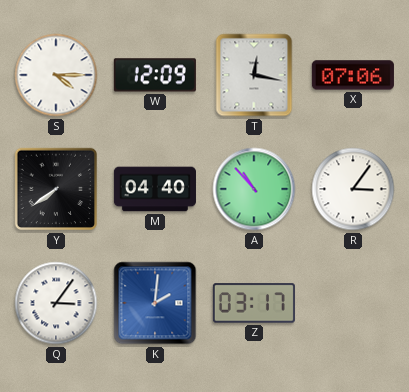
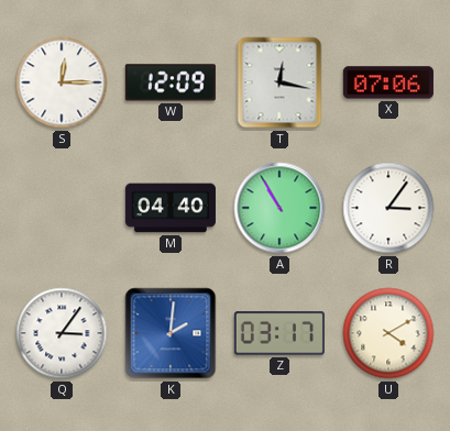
S: 4:15 -> 12:15
Y: 7:39 -> none
A: 10:53 -> 10:55
U: none -> 4:10
